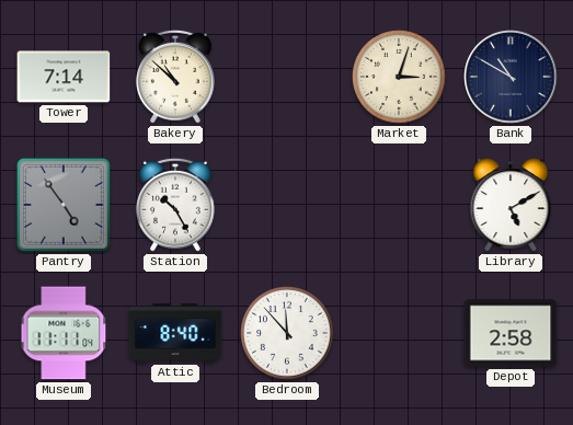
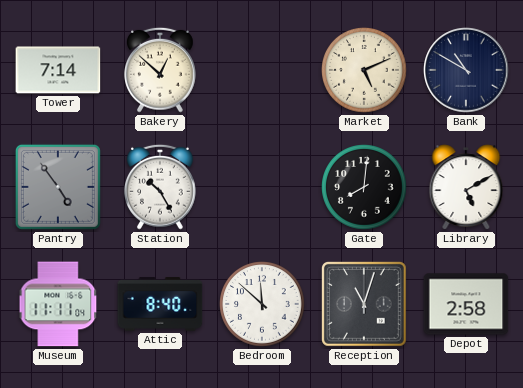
Bakery: 10:52 -> 12:52
Market: 3:03 -> 5:11
Gate: none -> 8:01
Bedroom: 11:53 -> 11:52
Reception: none -> 11:03
